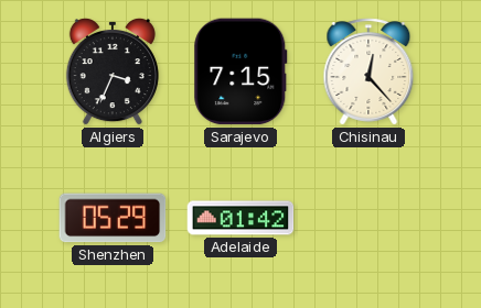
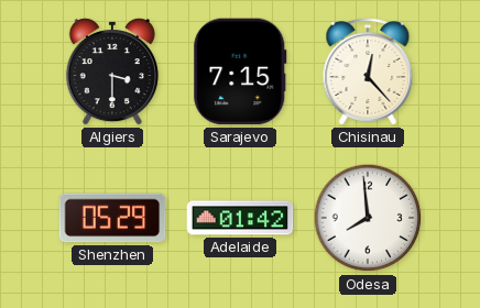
Algiers: 3:34 -> 3:30
Odesa: none -> 7:59
